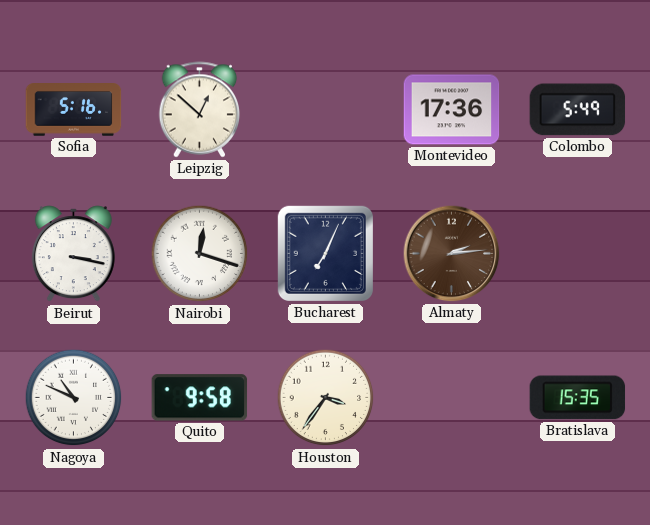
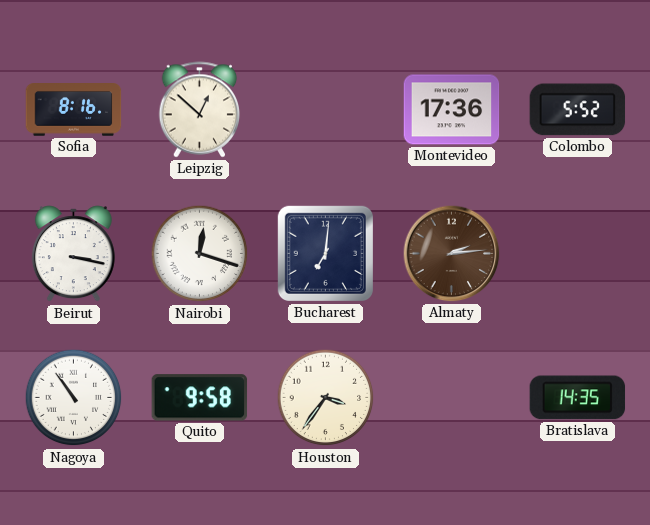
Sofia: 5:16 -> 8:16
Colombo: 5:49 -> 5:52
Bucharest: 7:04 -> 7:01
Nagoya: 10:49 -> 10:54
Bratislava: 15:35 -> 14:35
